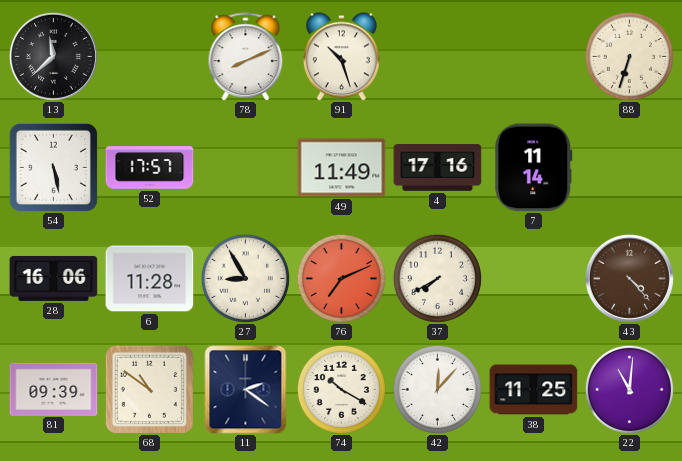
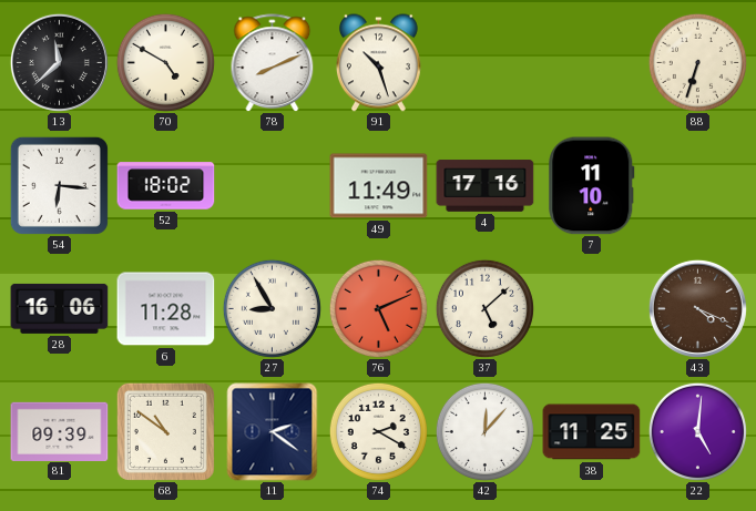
70: none -> 4:50
54: 5:28 -> 6:16
52: 17:57 -> 18:02
7: 11:14 -> 11:10
76: 7:11 -> 5:11
37: 7:40 -> 5:08
43: 4:23 -> 4:19
74: 10:20 -> 2:20
22: 11:01 -> 5:01
